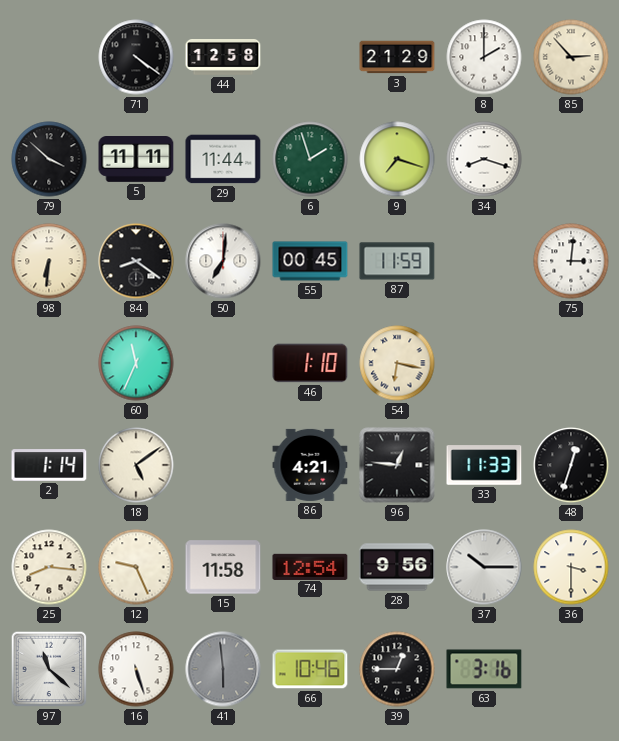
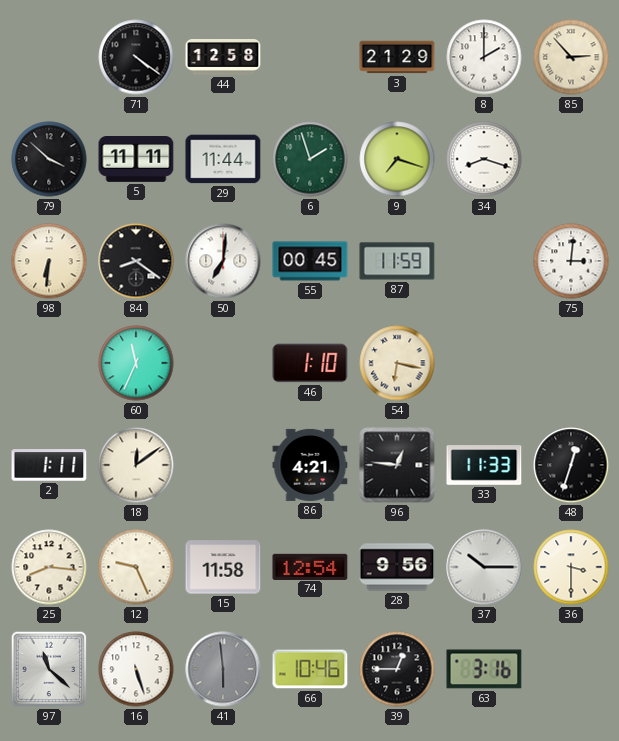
2: 1:14 -> 1:11
18: 5:09 -> 12:09
